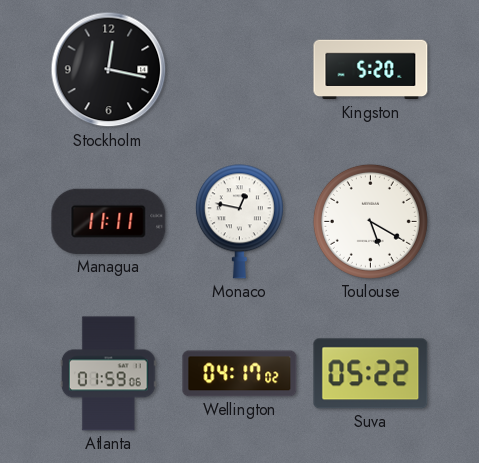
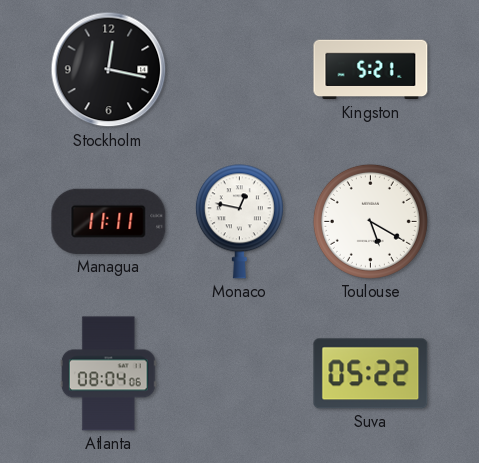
Kingston: 5:20 -> 5:21
Atlanta: 01:59 -> 08:04
Wellington: 04:17 -> none
